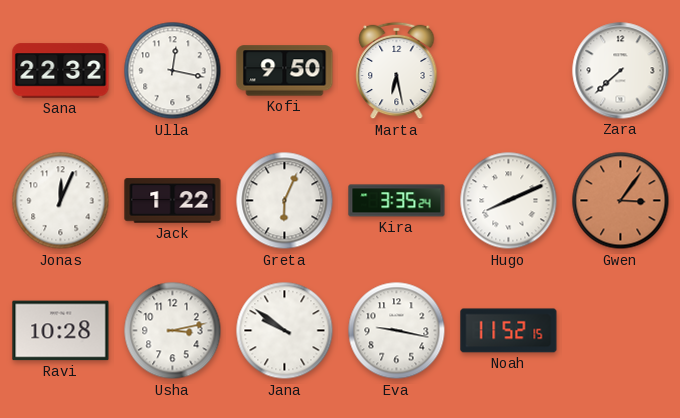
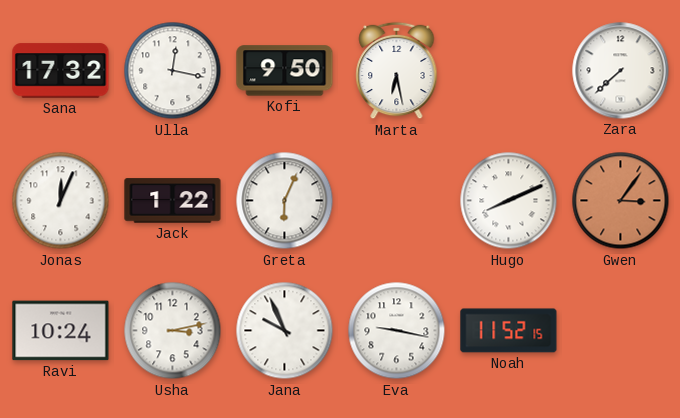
Sana: 22:32 -> 17:32
Kira: 3:35 -> none
Ravi: 10:28 -> 10:24
Jana: 9:51 -> 9:56
